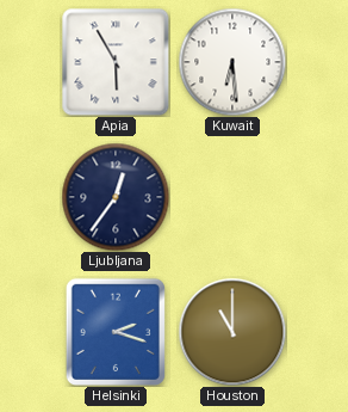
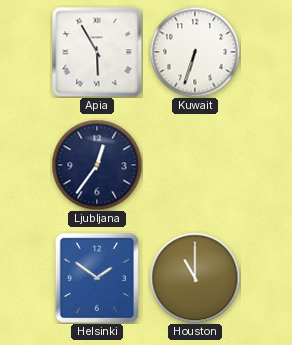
Kuwait: 6:29 -> 6:33
Helsinki: 2:18 -> 1:51
